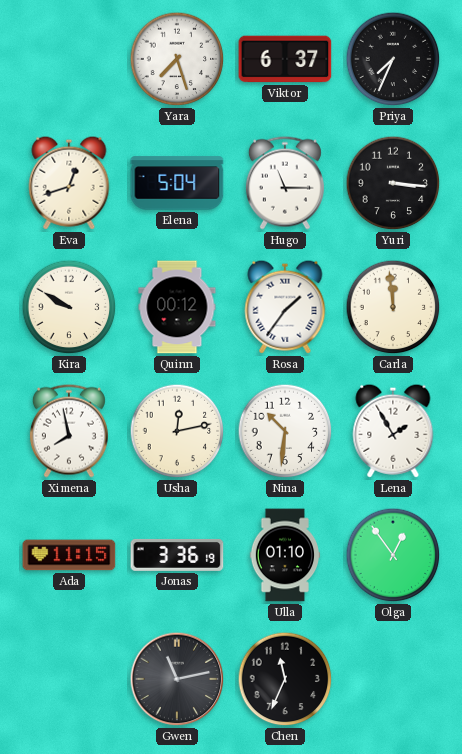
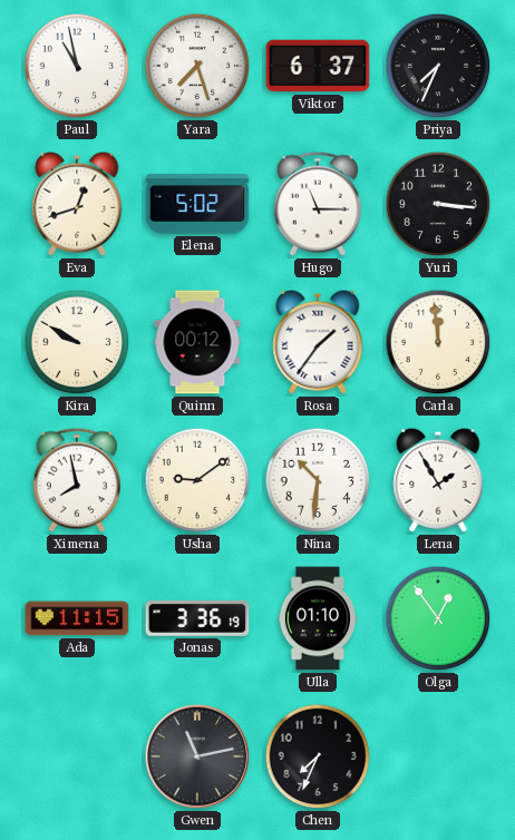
Paul: none -> 10:58
Elena: 5:04 -> 5:02
Usha: 12:13 -> 9:09
Chen: 11:34 -> 7:34
